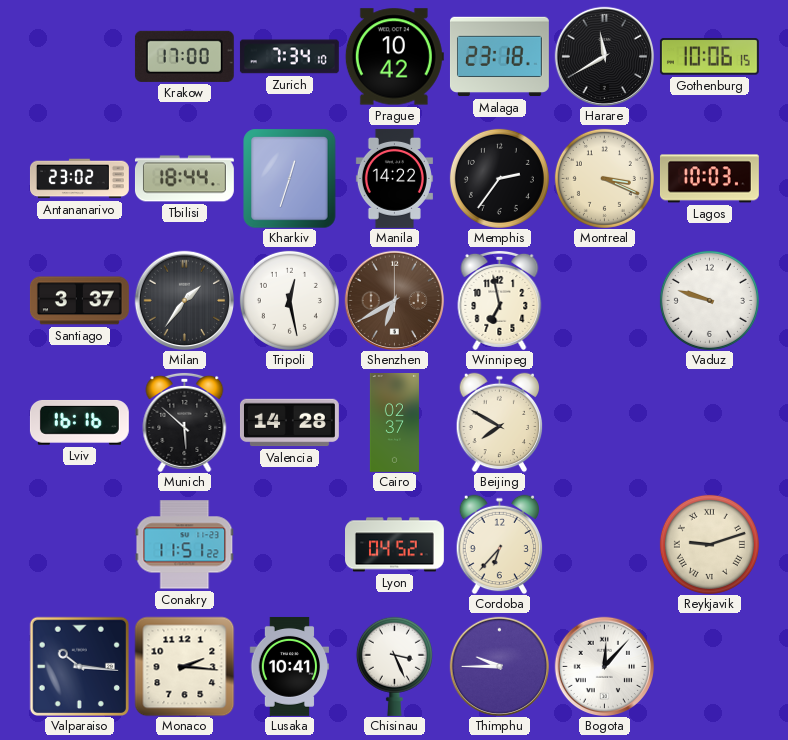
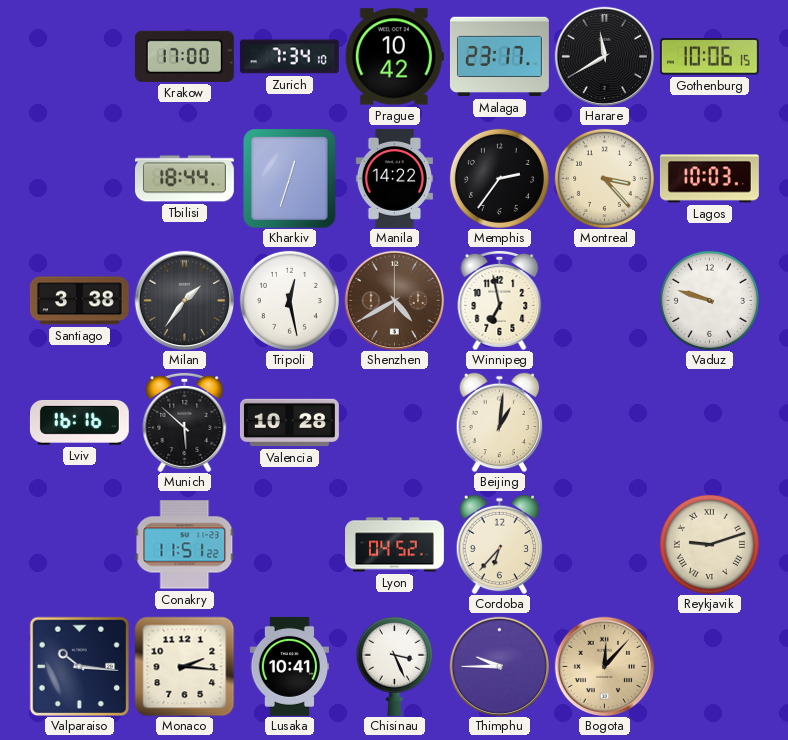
Malaga: 23:18 -> 23:17
Antananarivo: 23:02 -> none
Montreal: 3:19 -> 3:23
Santiago: 3:37 -> 3:38
Shenzhen: 6:40 -> 4:40
Valencia: 14:28 -> 10:28
Cairo: 02:37 -> none
Beijing: 7:50 -> 1:01
Bogota dial: white -> champagne
